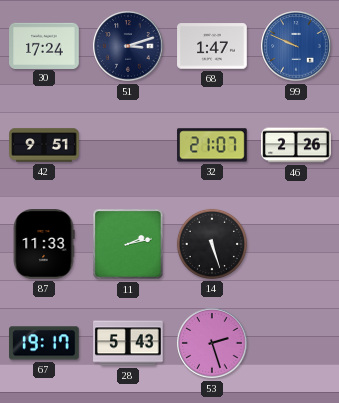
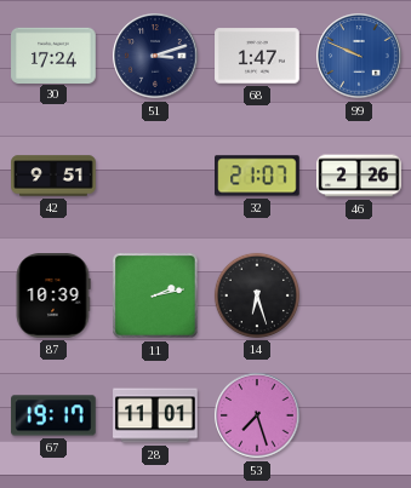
87: 11:33 -> 10:39
14: 5:27 -> 6:27
28: 5:43 -> 11:01
53: 2:27 -> 7:27
